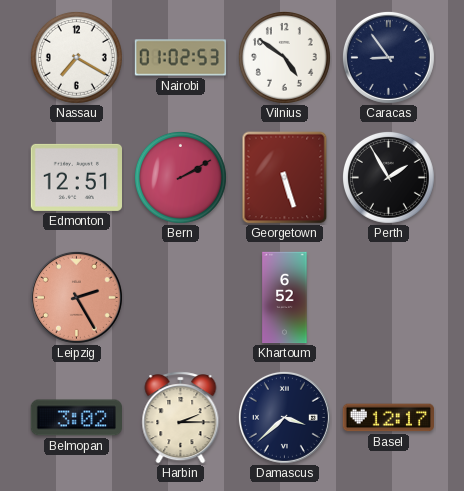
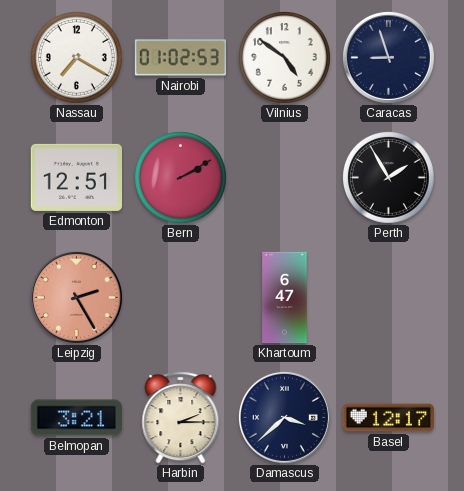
Caracas: 8:54 -> 8:57
Georgetown: 5:27 -> none
Khartoum: 6:52 -> 6:47
Belmopan: 3:02 -> 3:21
